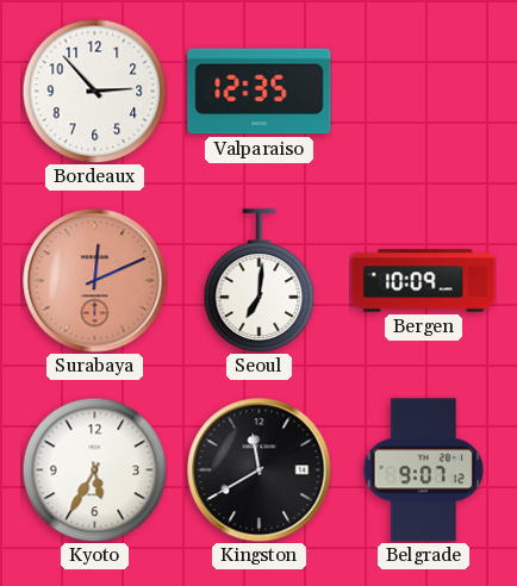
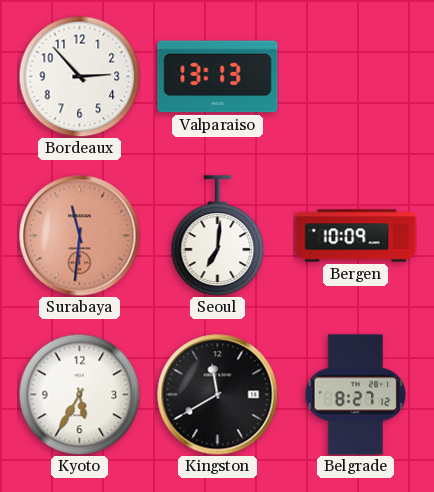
Valparaiso: 12:35 -> 13:13
Surabaya: 12:11 -> 11:31
Belgrade: 9:07 -> 8:27
